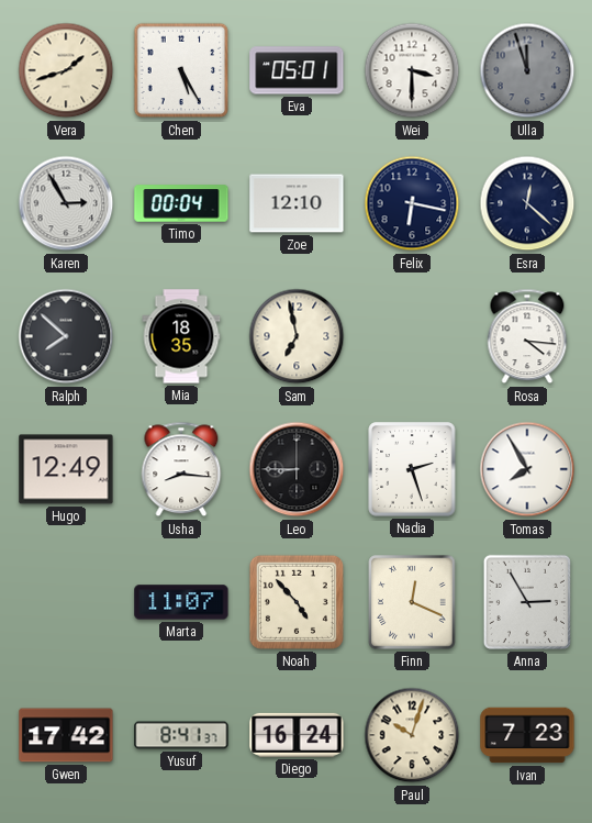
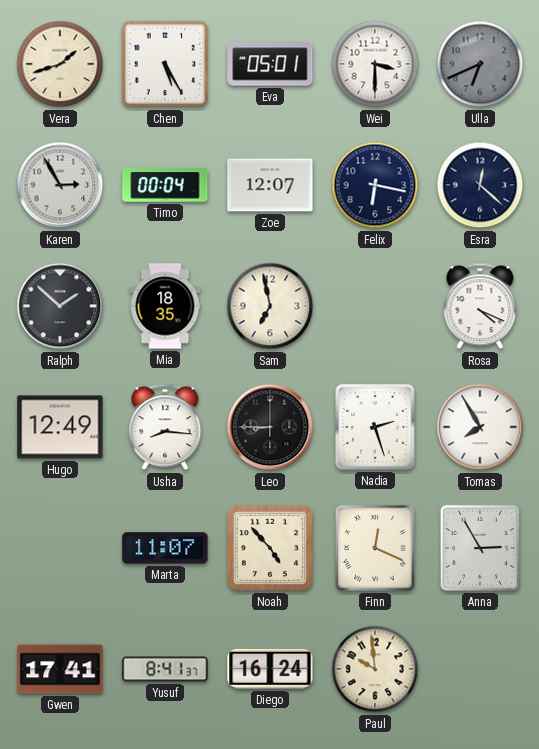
Ulla: 11:57 -> 6:41
Zoe: 12:10 -> 12:07
Ralph: 7:52 -> 1:52
Rosa: 4:16 -> 4:19
Gwen: 17:42 -> 17:41
Paul: 10:03 -> 9:59
Ivan: 7:23 -> none
